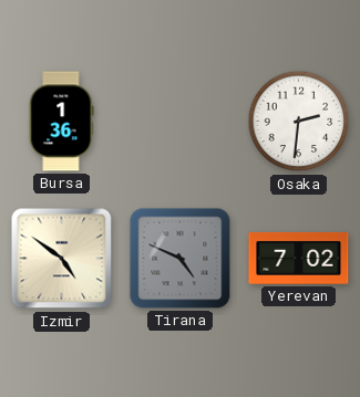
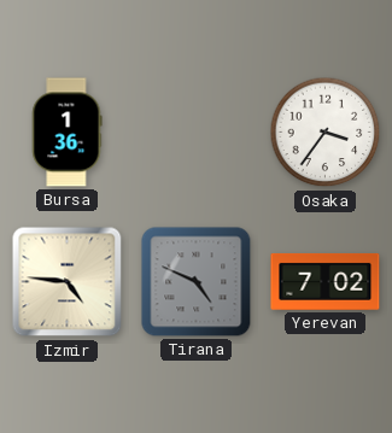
Osaka: 2:31 -> 3:36
Izmir: 4:51 -> 4:46
